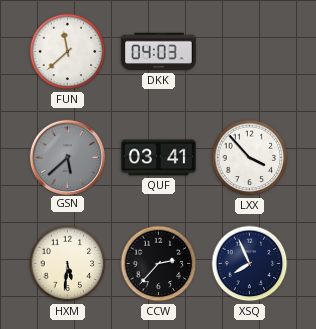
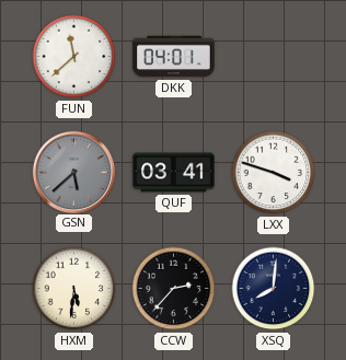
DKK: 04:03 -> 04:01
LXX: 3:53 -> 3:48
XSQ: 7:56 -> 8:01
